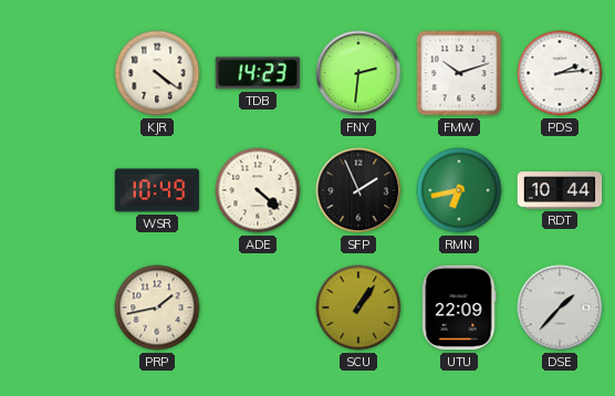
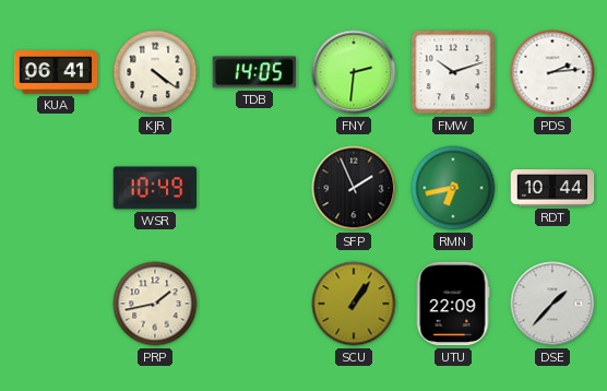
KUA: none -> 06:41
TDB: 14:23 -> 14:05
ADE: 4:22 -> none
